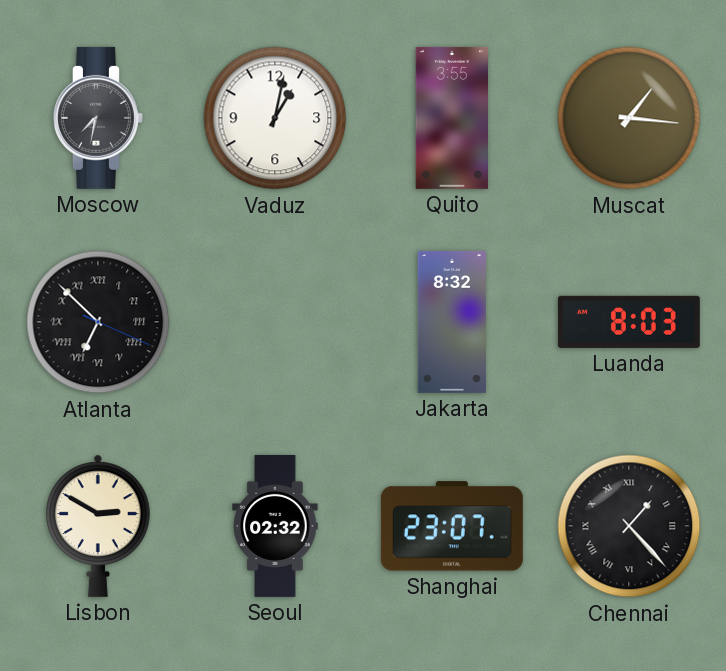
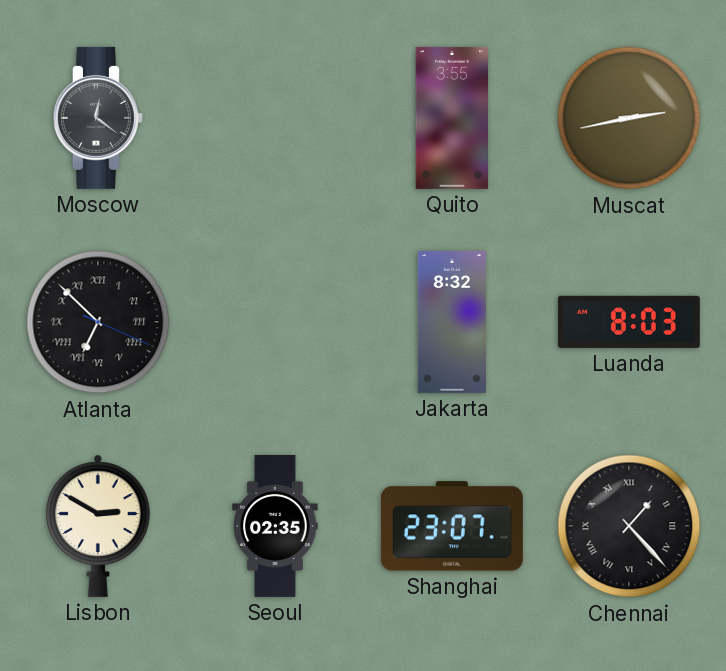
Moscow: 7:32 -> 12:21
Vaduz: 1:02 -> none
Muscat: 1:16 -> 2:43
Seoul: 02:32 -> 02:35
